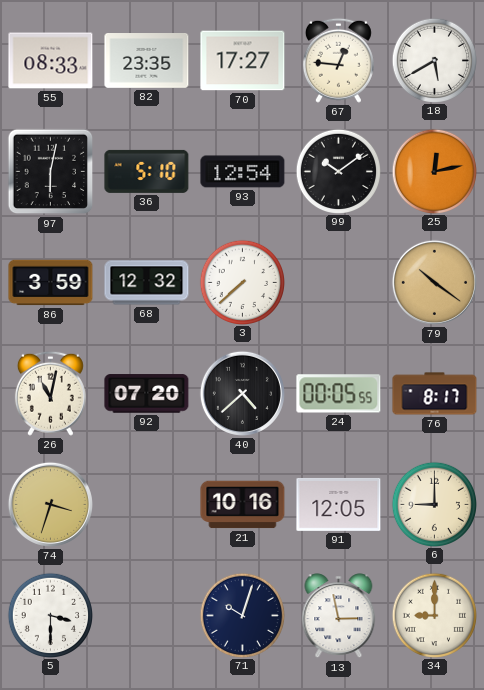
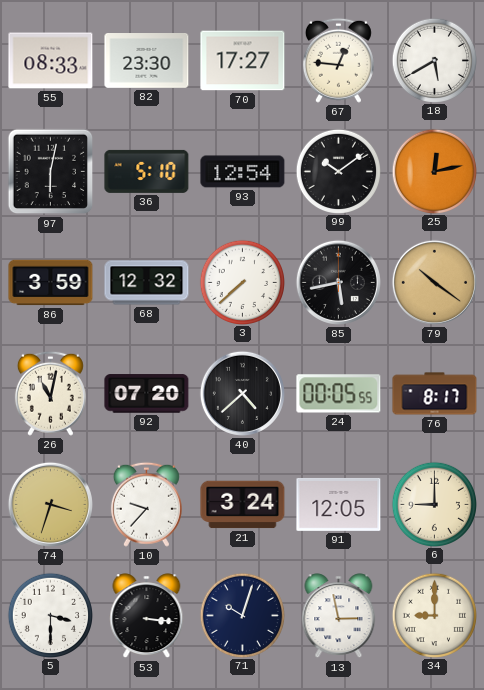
82: 23:35 -> 23:30
85: none -> 5:43
10: none -> 9:37
21: 10:16 -> 3:24
53: none -> 3:16
